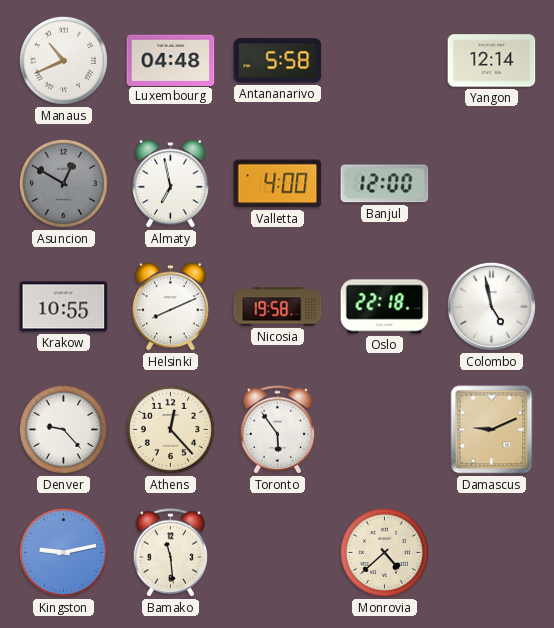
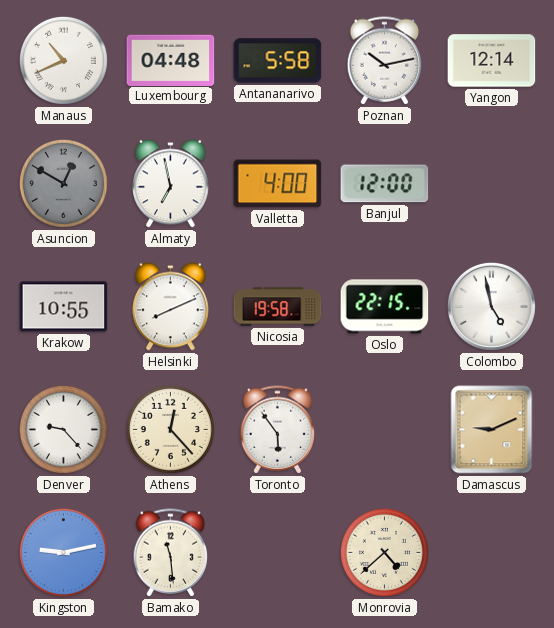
Poznan: none -> 10:13
Oslo: 22:18 -> 22:15
